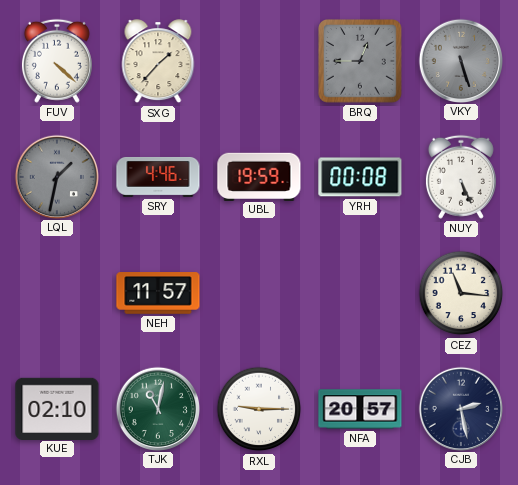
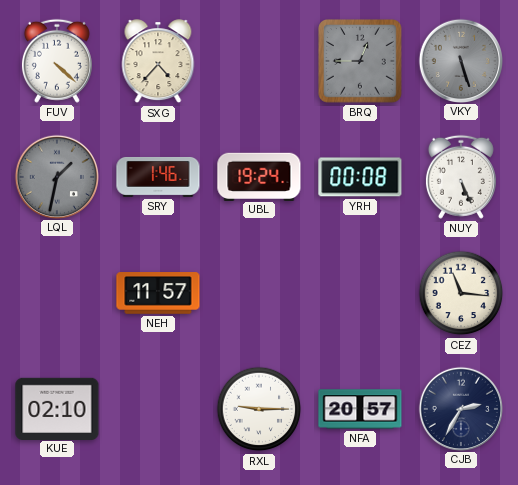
SXG: 1:37 -> 4:37
SRY: 4:46 -> 1:46
UBL: 19:59 -> 19:24
TJK: 11:02 -> none
CJB: 2:28 -> 2:35
